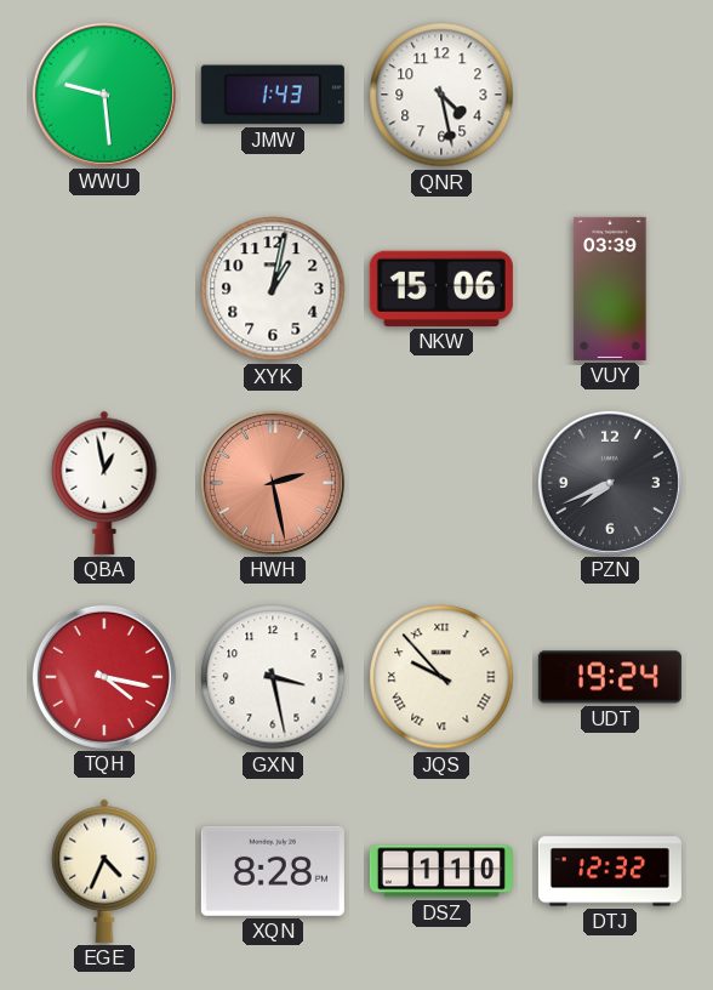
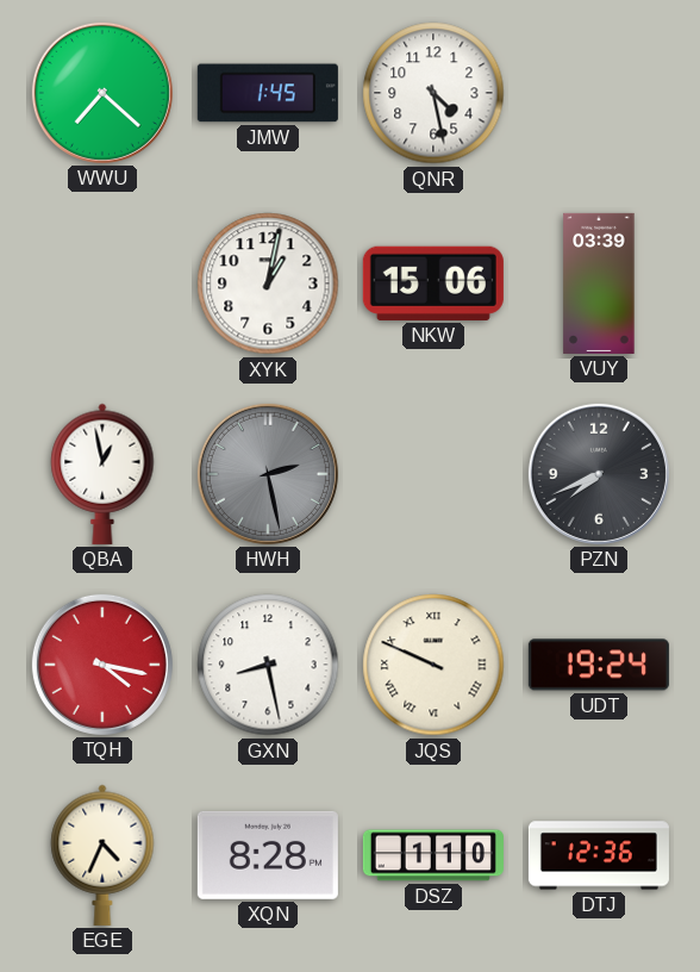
WWU: 9:29 -> 7:22
JMW: 1:43 -> 1:45
HWH dial: salmon -> grey
GXN: 3:28 -> 8:28
JQS: 9:53 -> 9:49
DTJ: 12:32 -> 12:36
